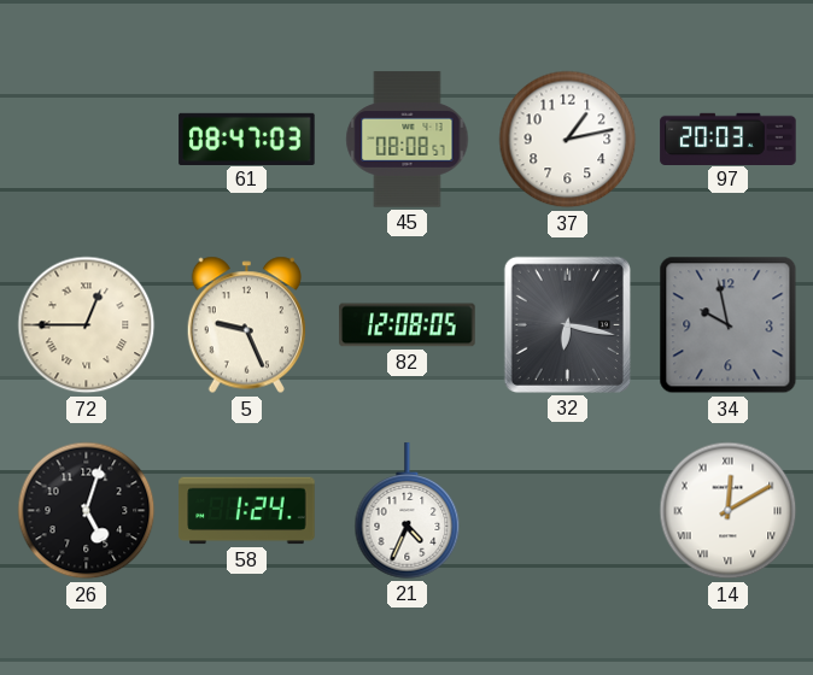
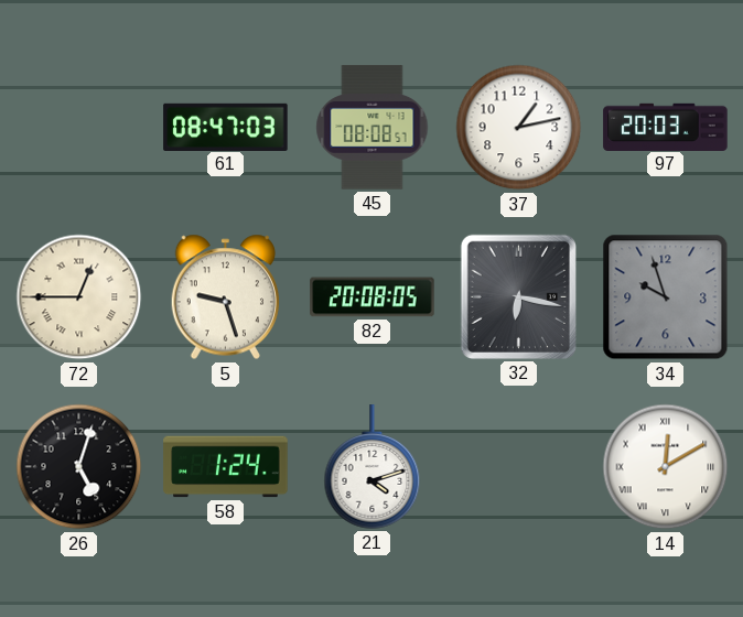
5: 9:26 -> 9:27
82: 12:08 -> 20:08
34: 9:58 -> 9:57
21: 4:34 -> 4:12
